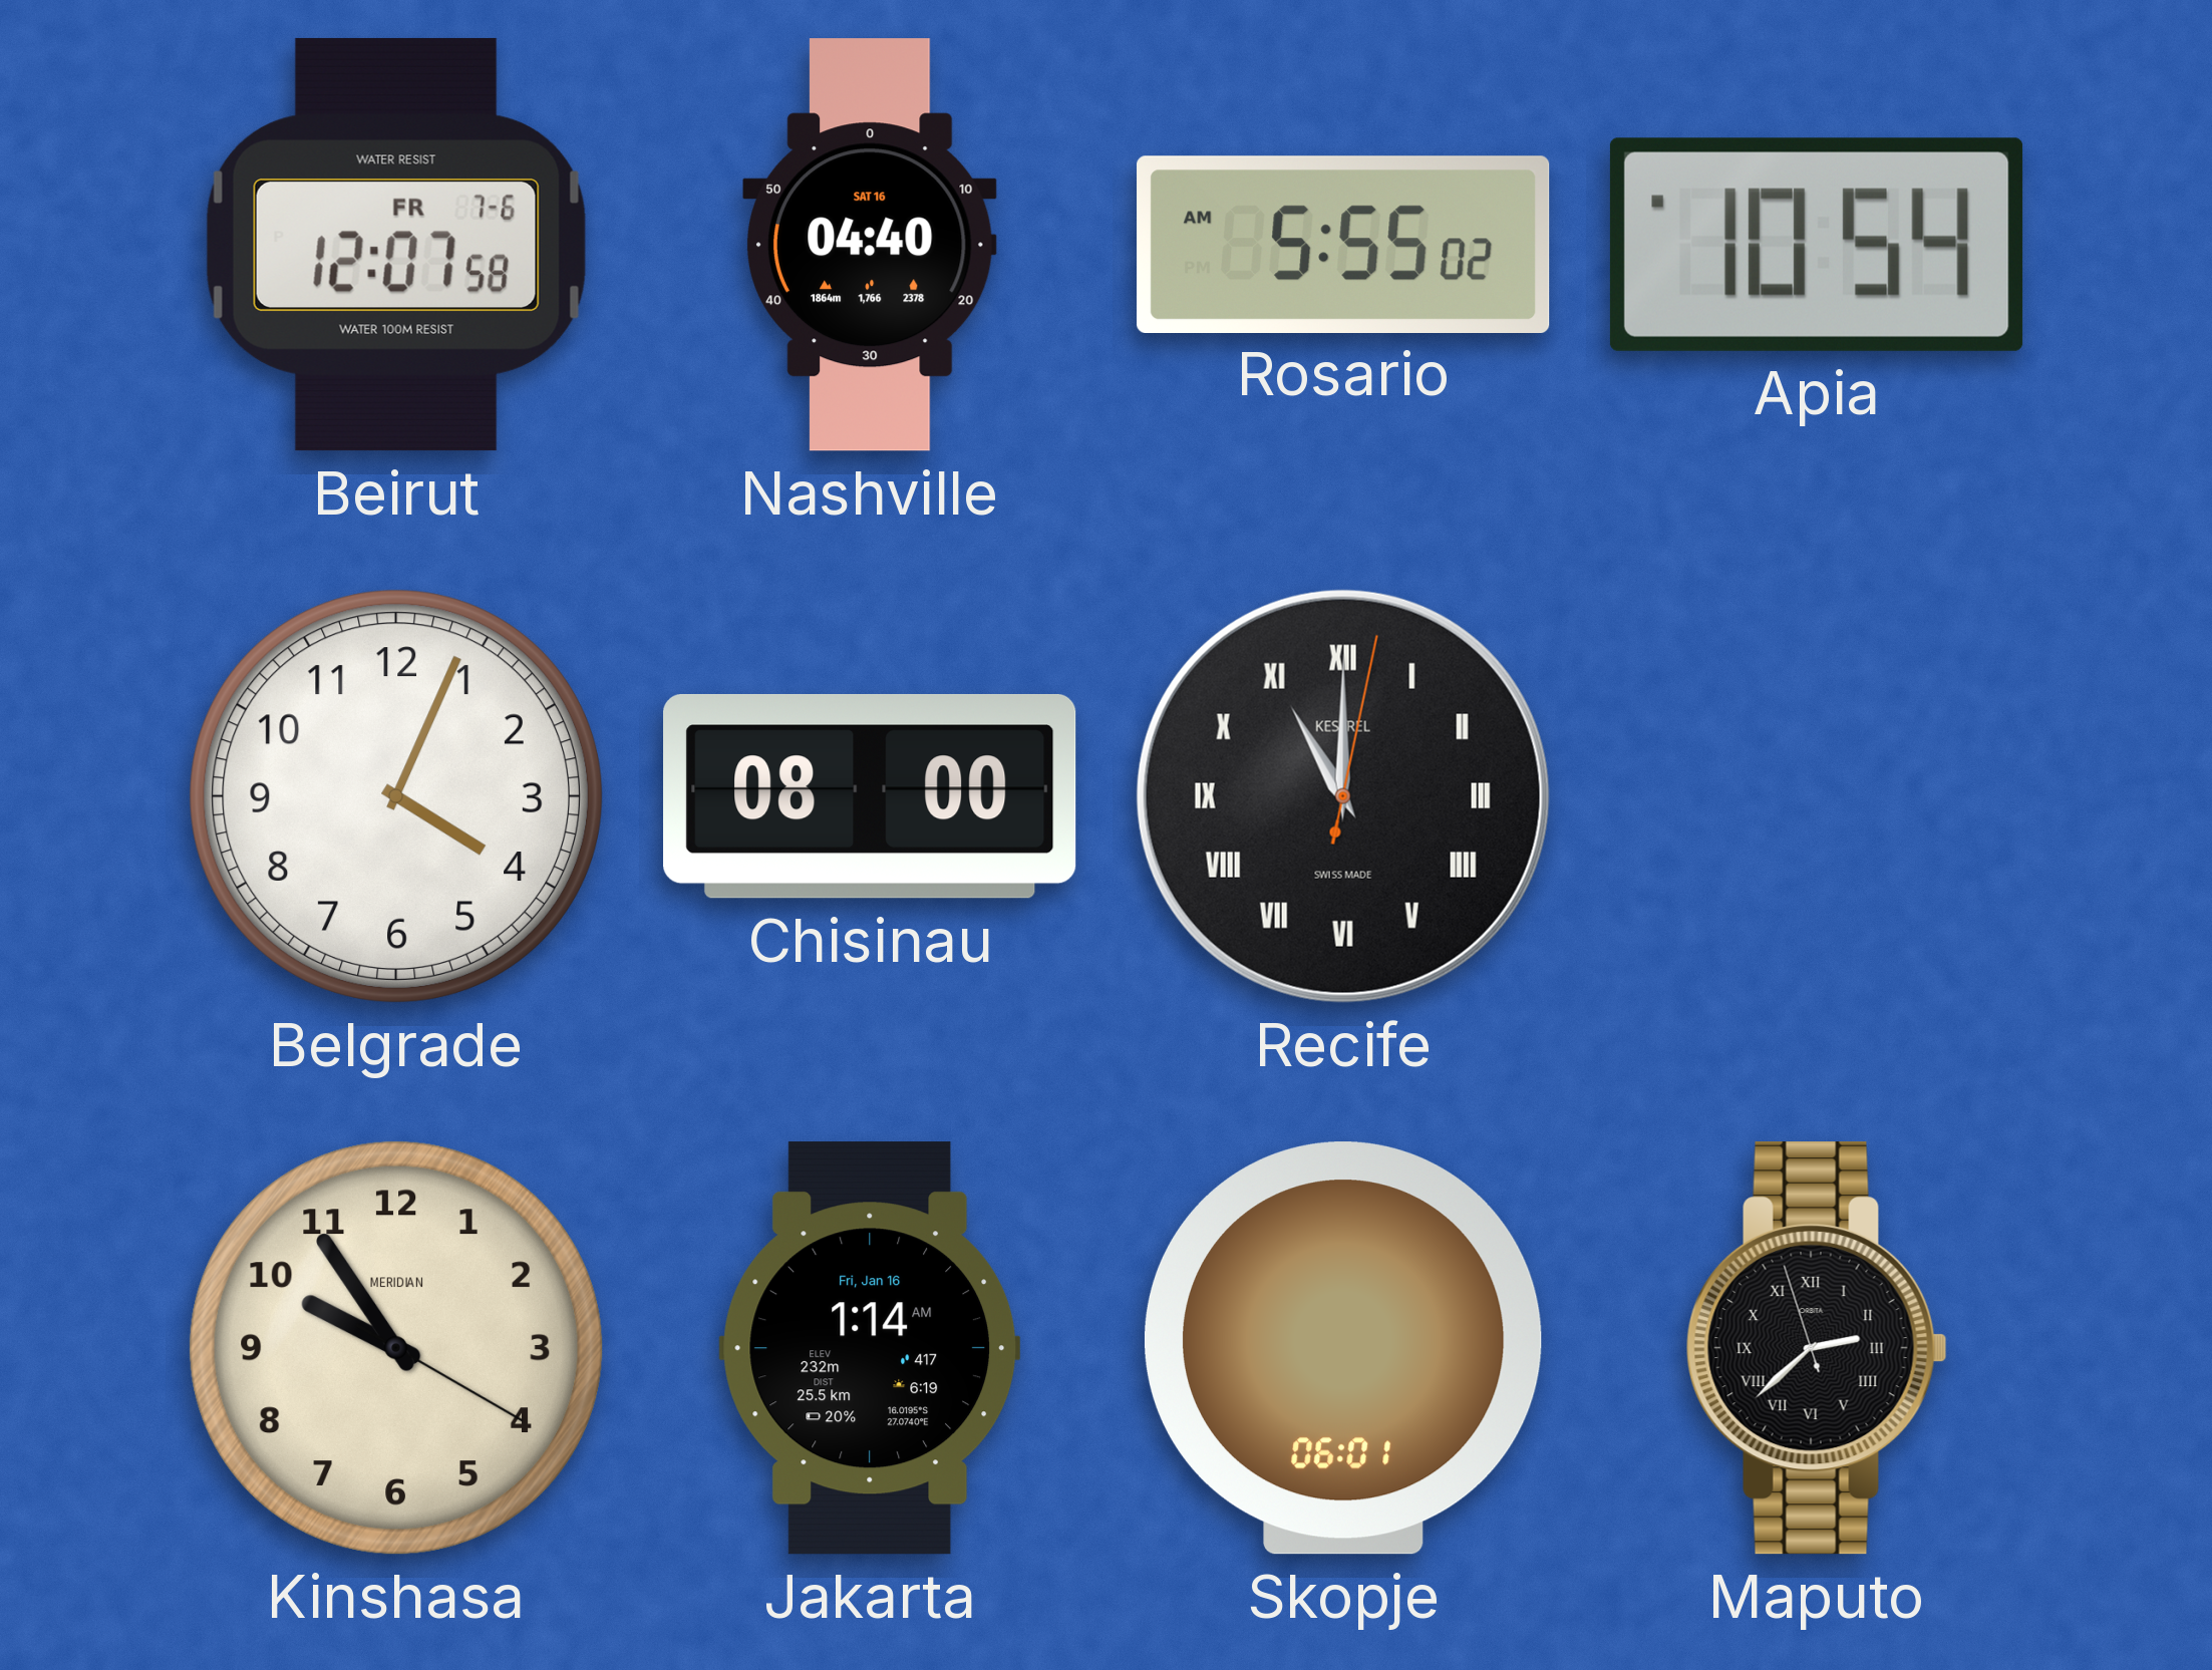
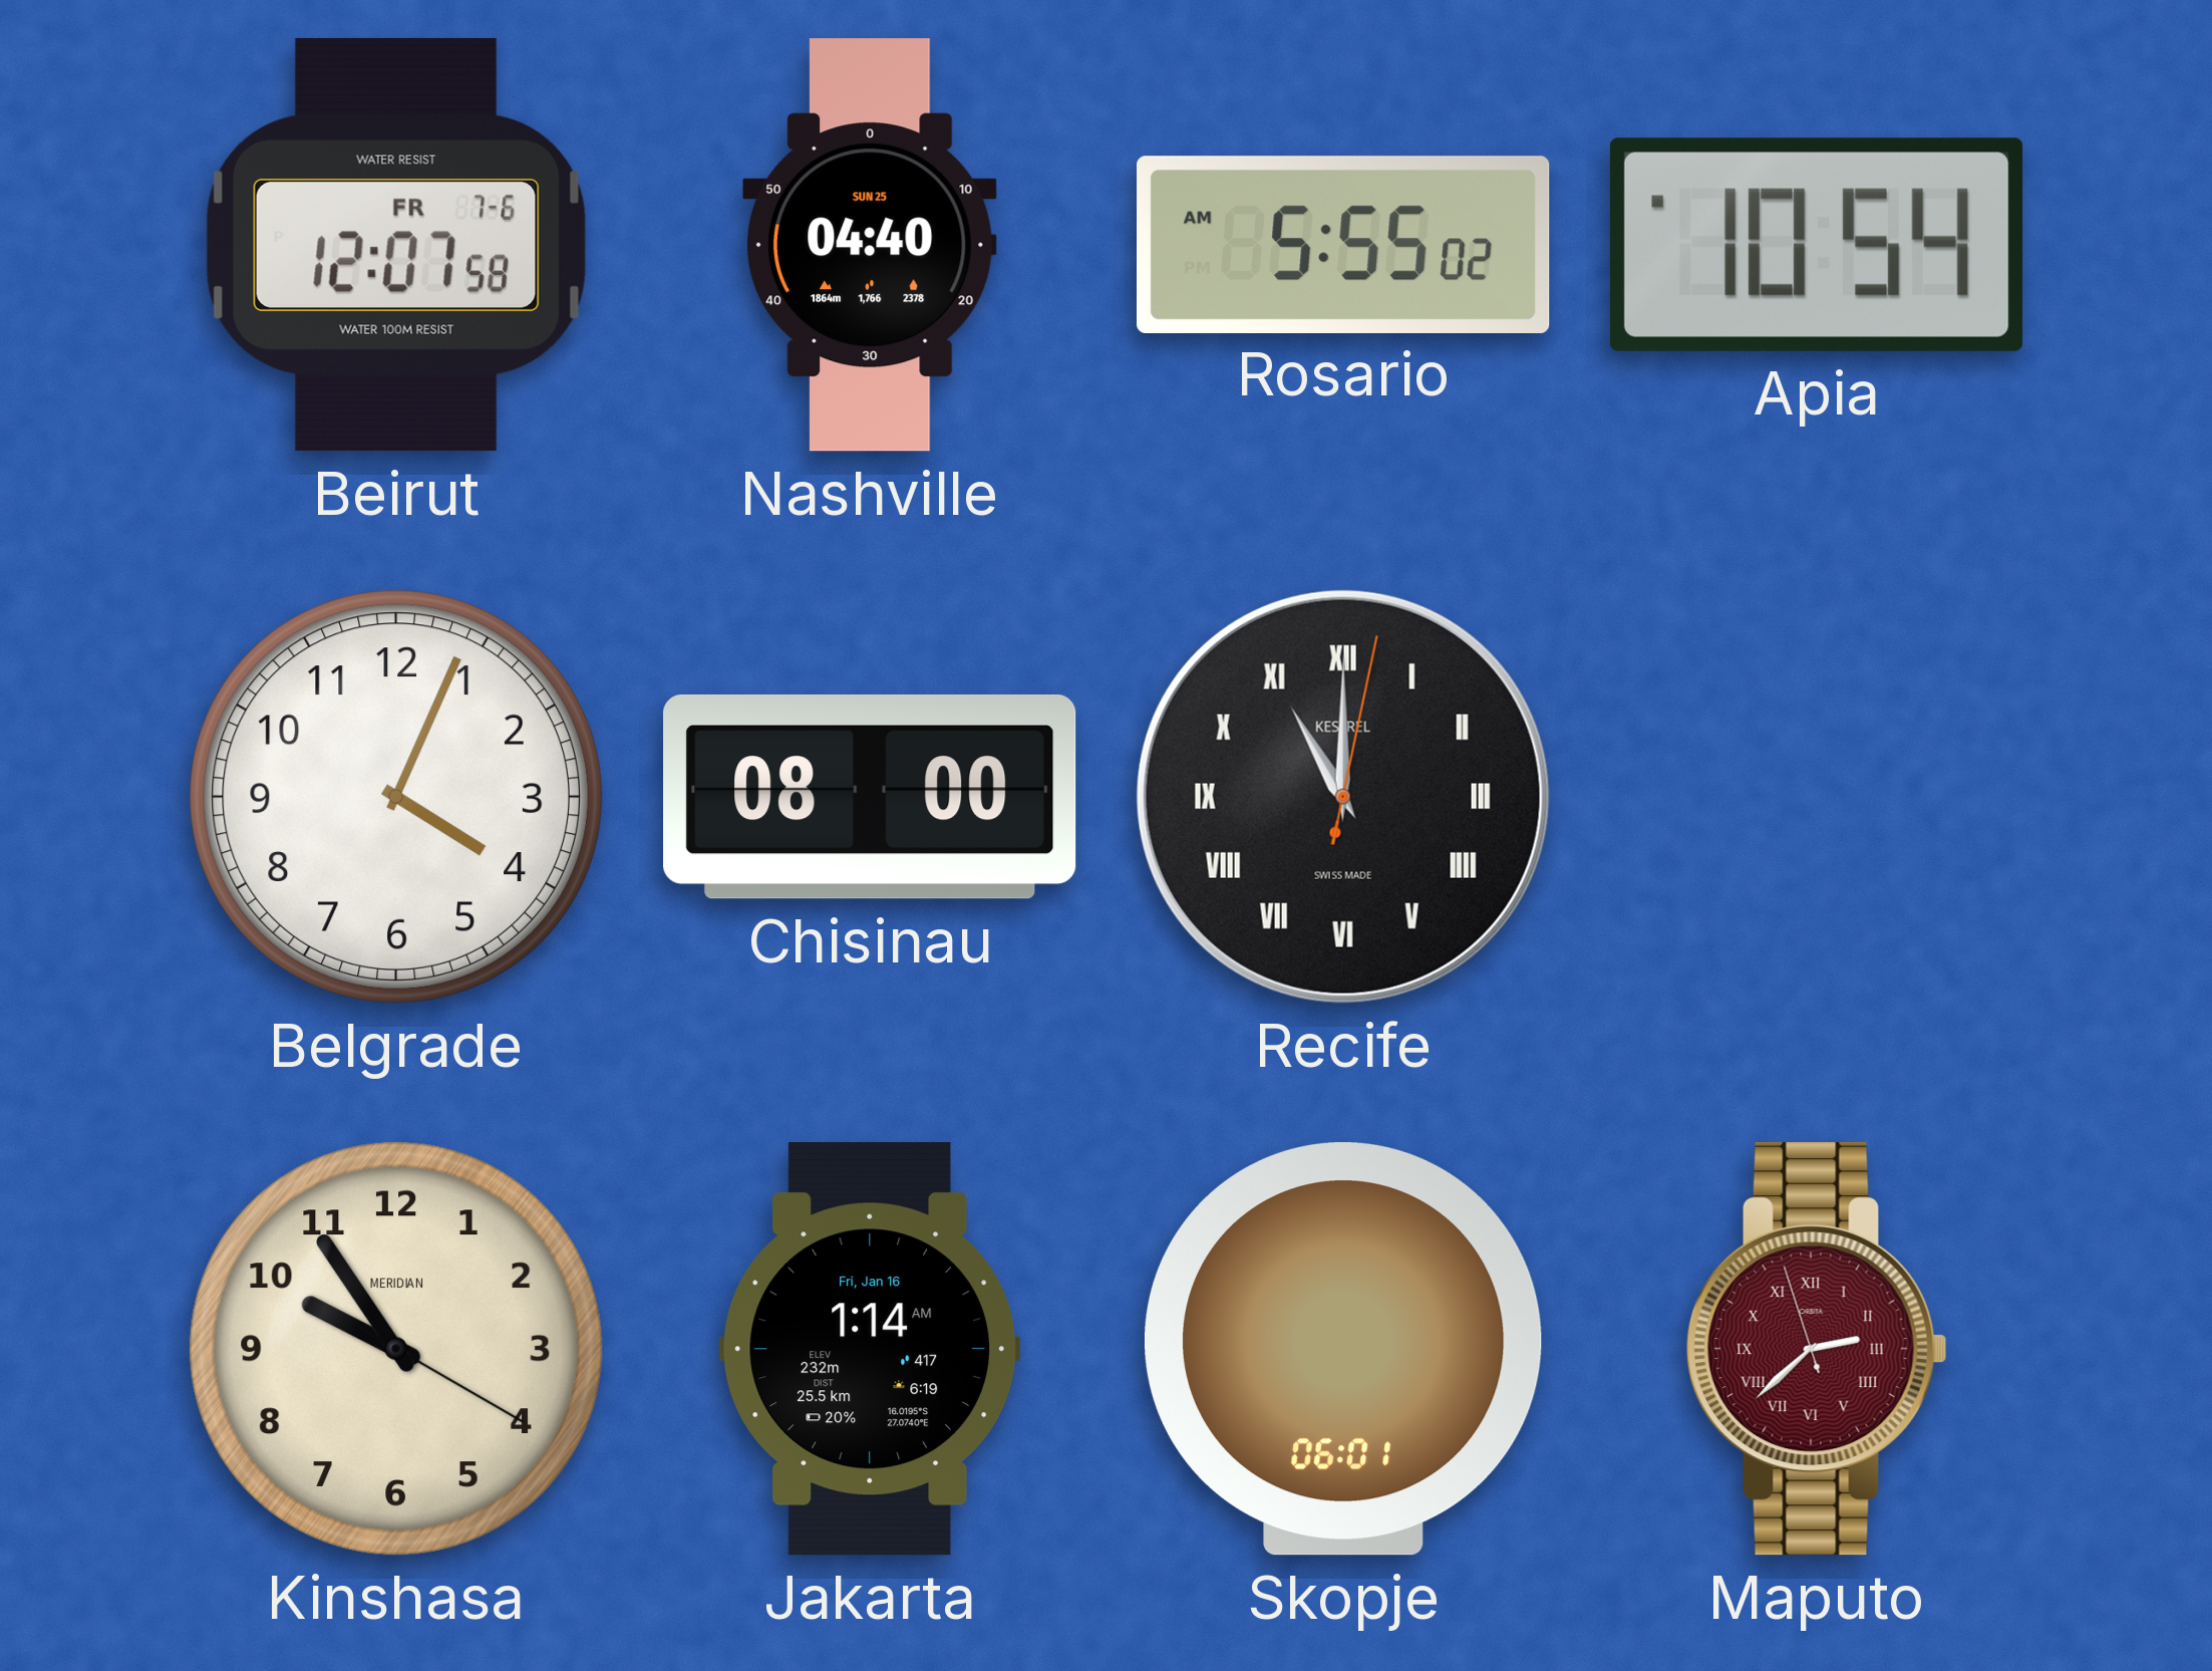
Nashville date: SAT 16 -> SUN 25
Maputo dial: black -> burgundy
